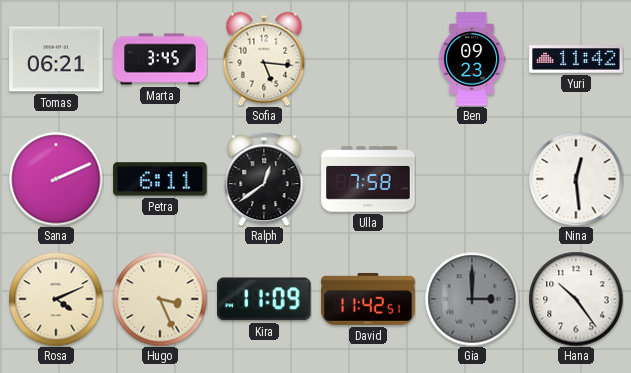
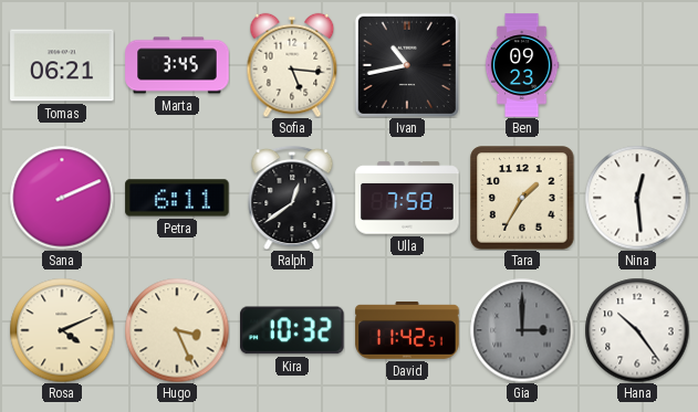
Ivan: none -> 10:43
Yuri: 11:42 -> none
Tara: none -> 1:35
Kira: 11:09 -> 10:32
